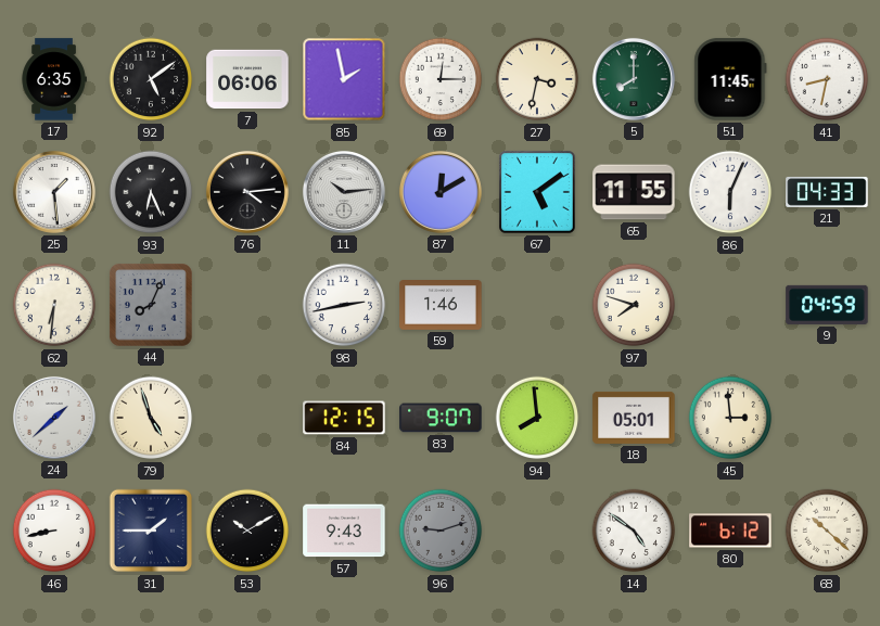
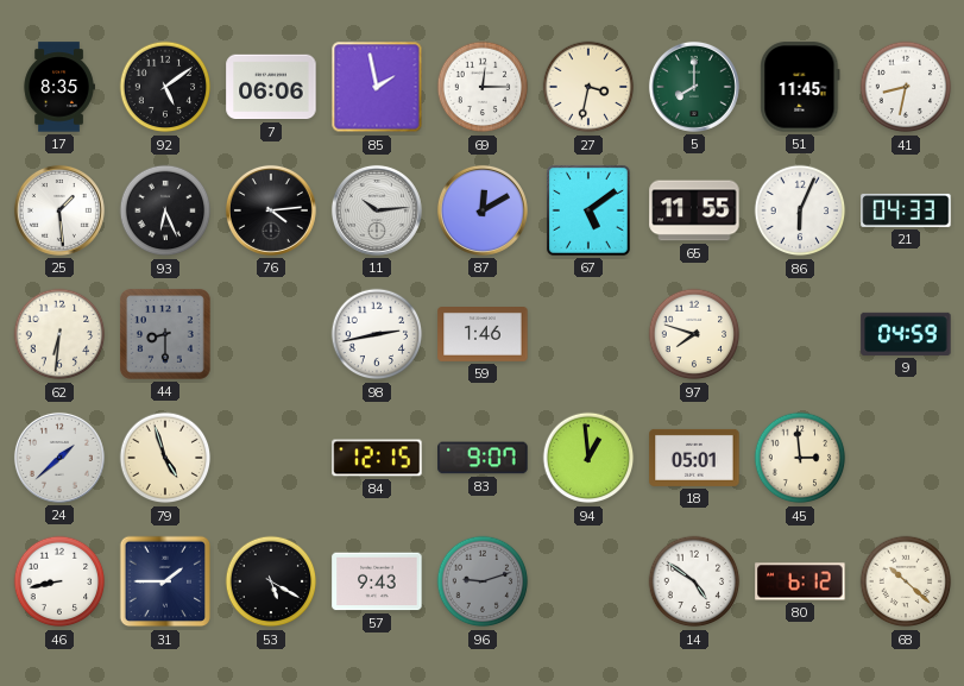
17: 6:35 -> 8:35
44: 8:04 -> 8:30
94: 7:59 -> 12:59
53: 10:10 -> 5:20
